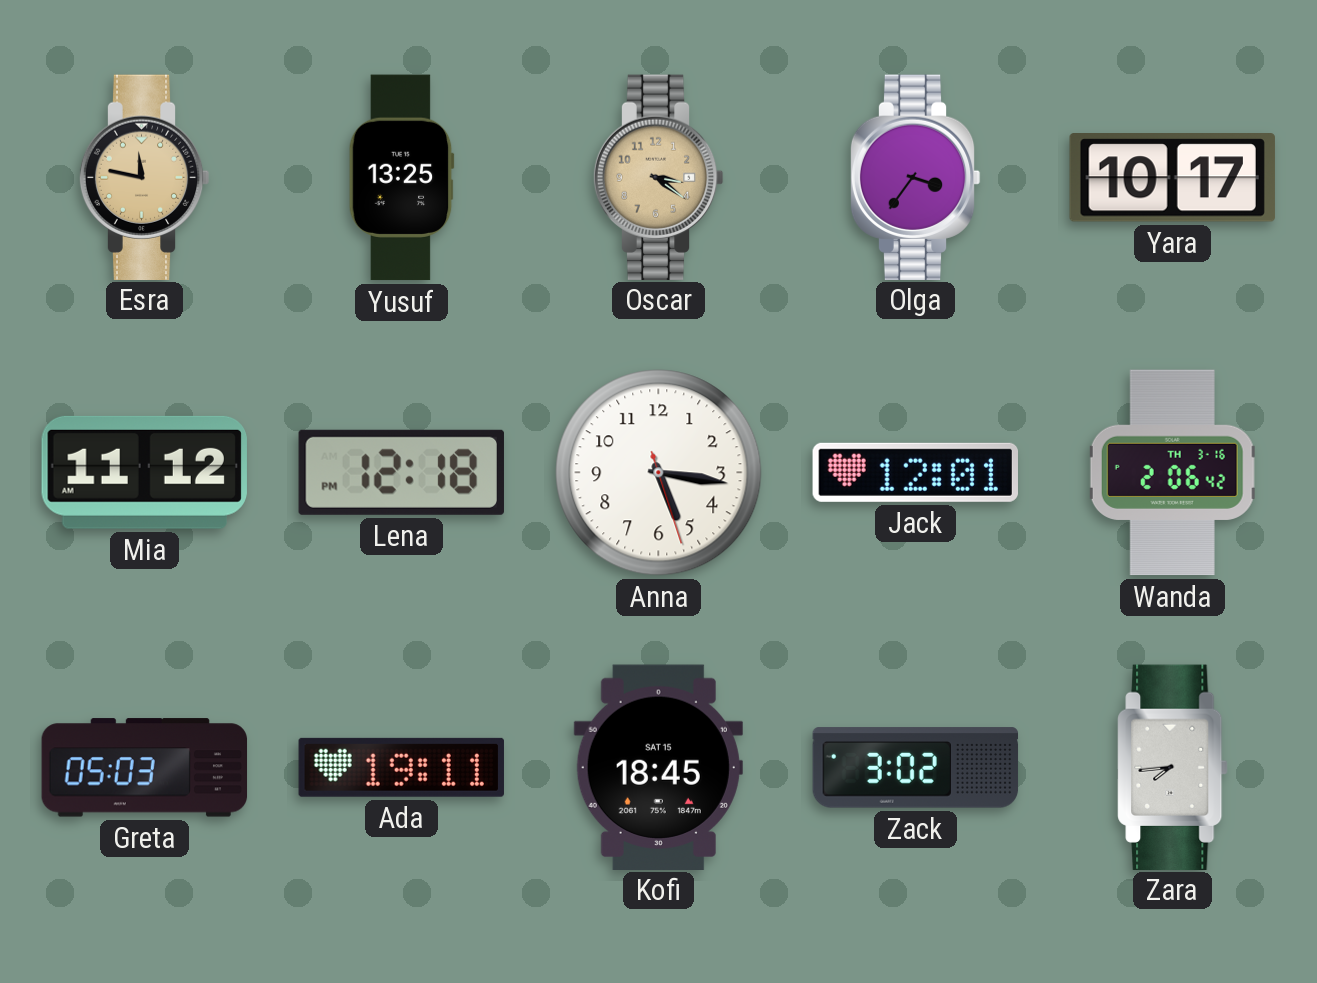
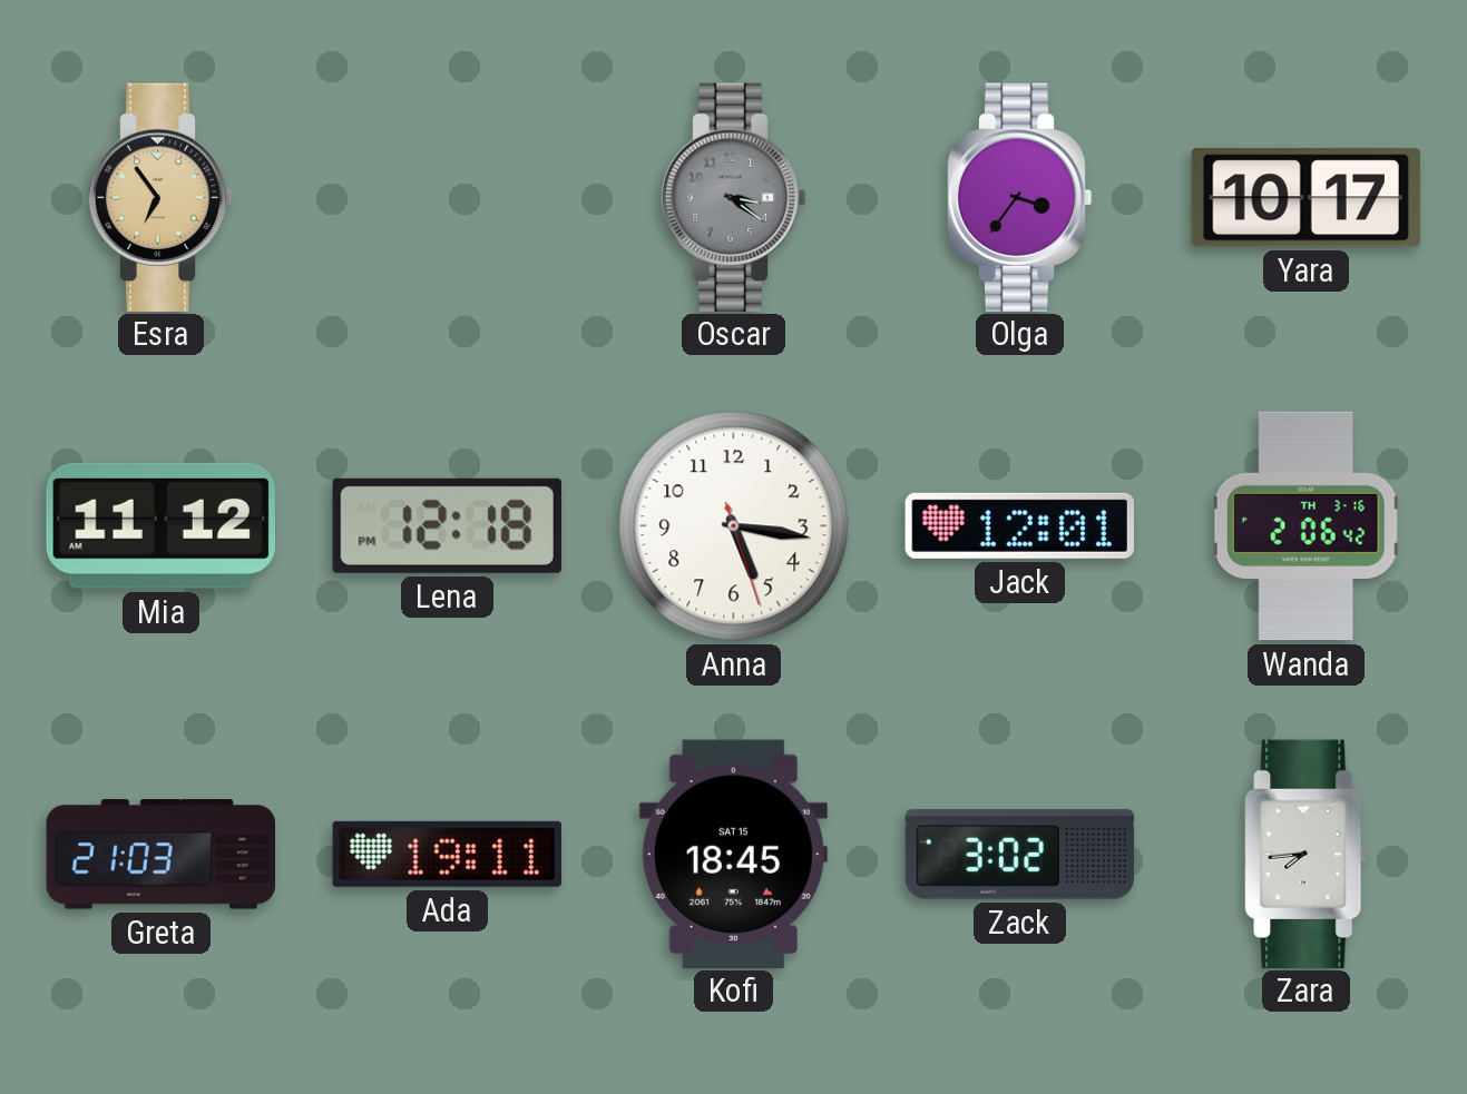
Esra: 11:47 -> 6:54
Yusuf: 13:25 -> none
Oscar dial: champagne -> grey
Greta: 05:03 -> 21:03
